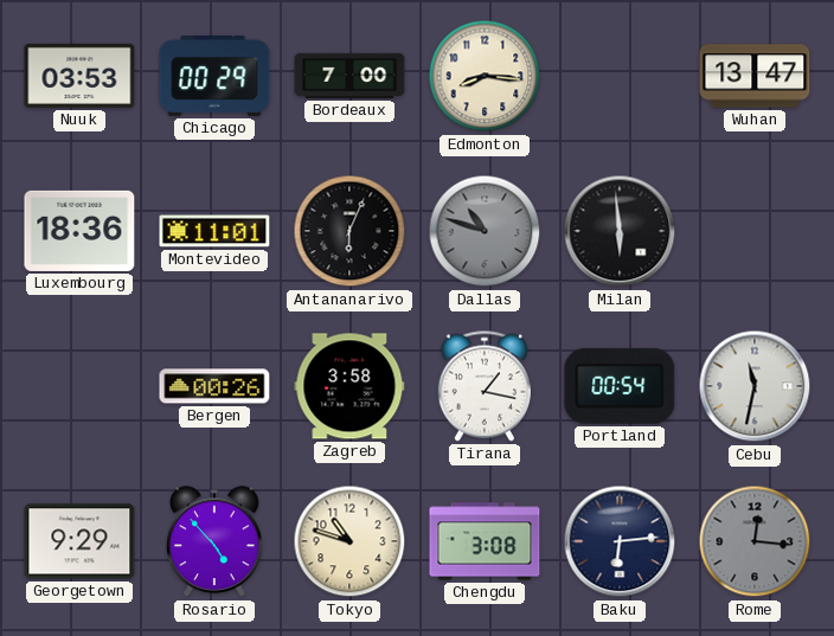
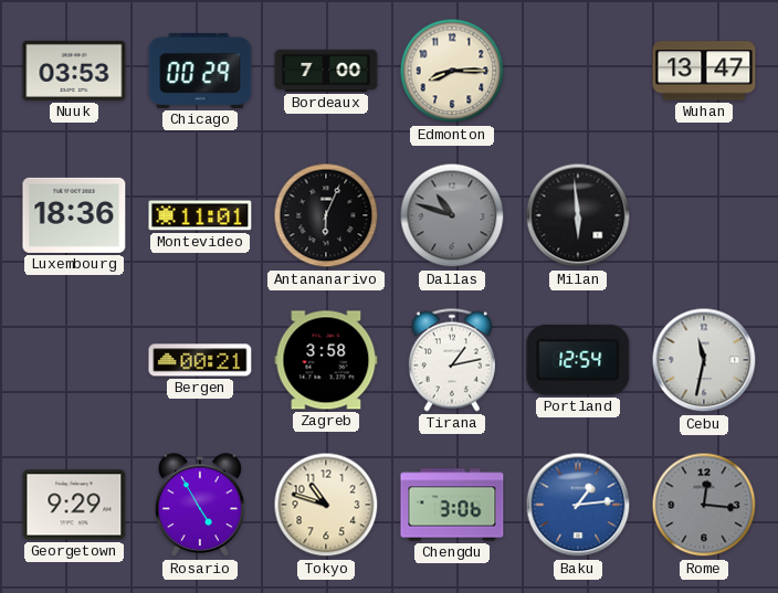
Edmonton: 8:16 -> 8:15
Bergen: 00:26 -> 00:21
Tirana: 1:17 -> 1:13
Portland: 00:54 -> 12:54
Rosario: 4:53 -> 4:55
Chengdu: 3:08 -> 3:06
Baku: 6:14 -> 1:14
Baku dial: navy -> blue
